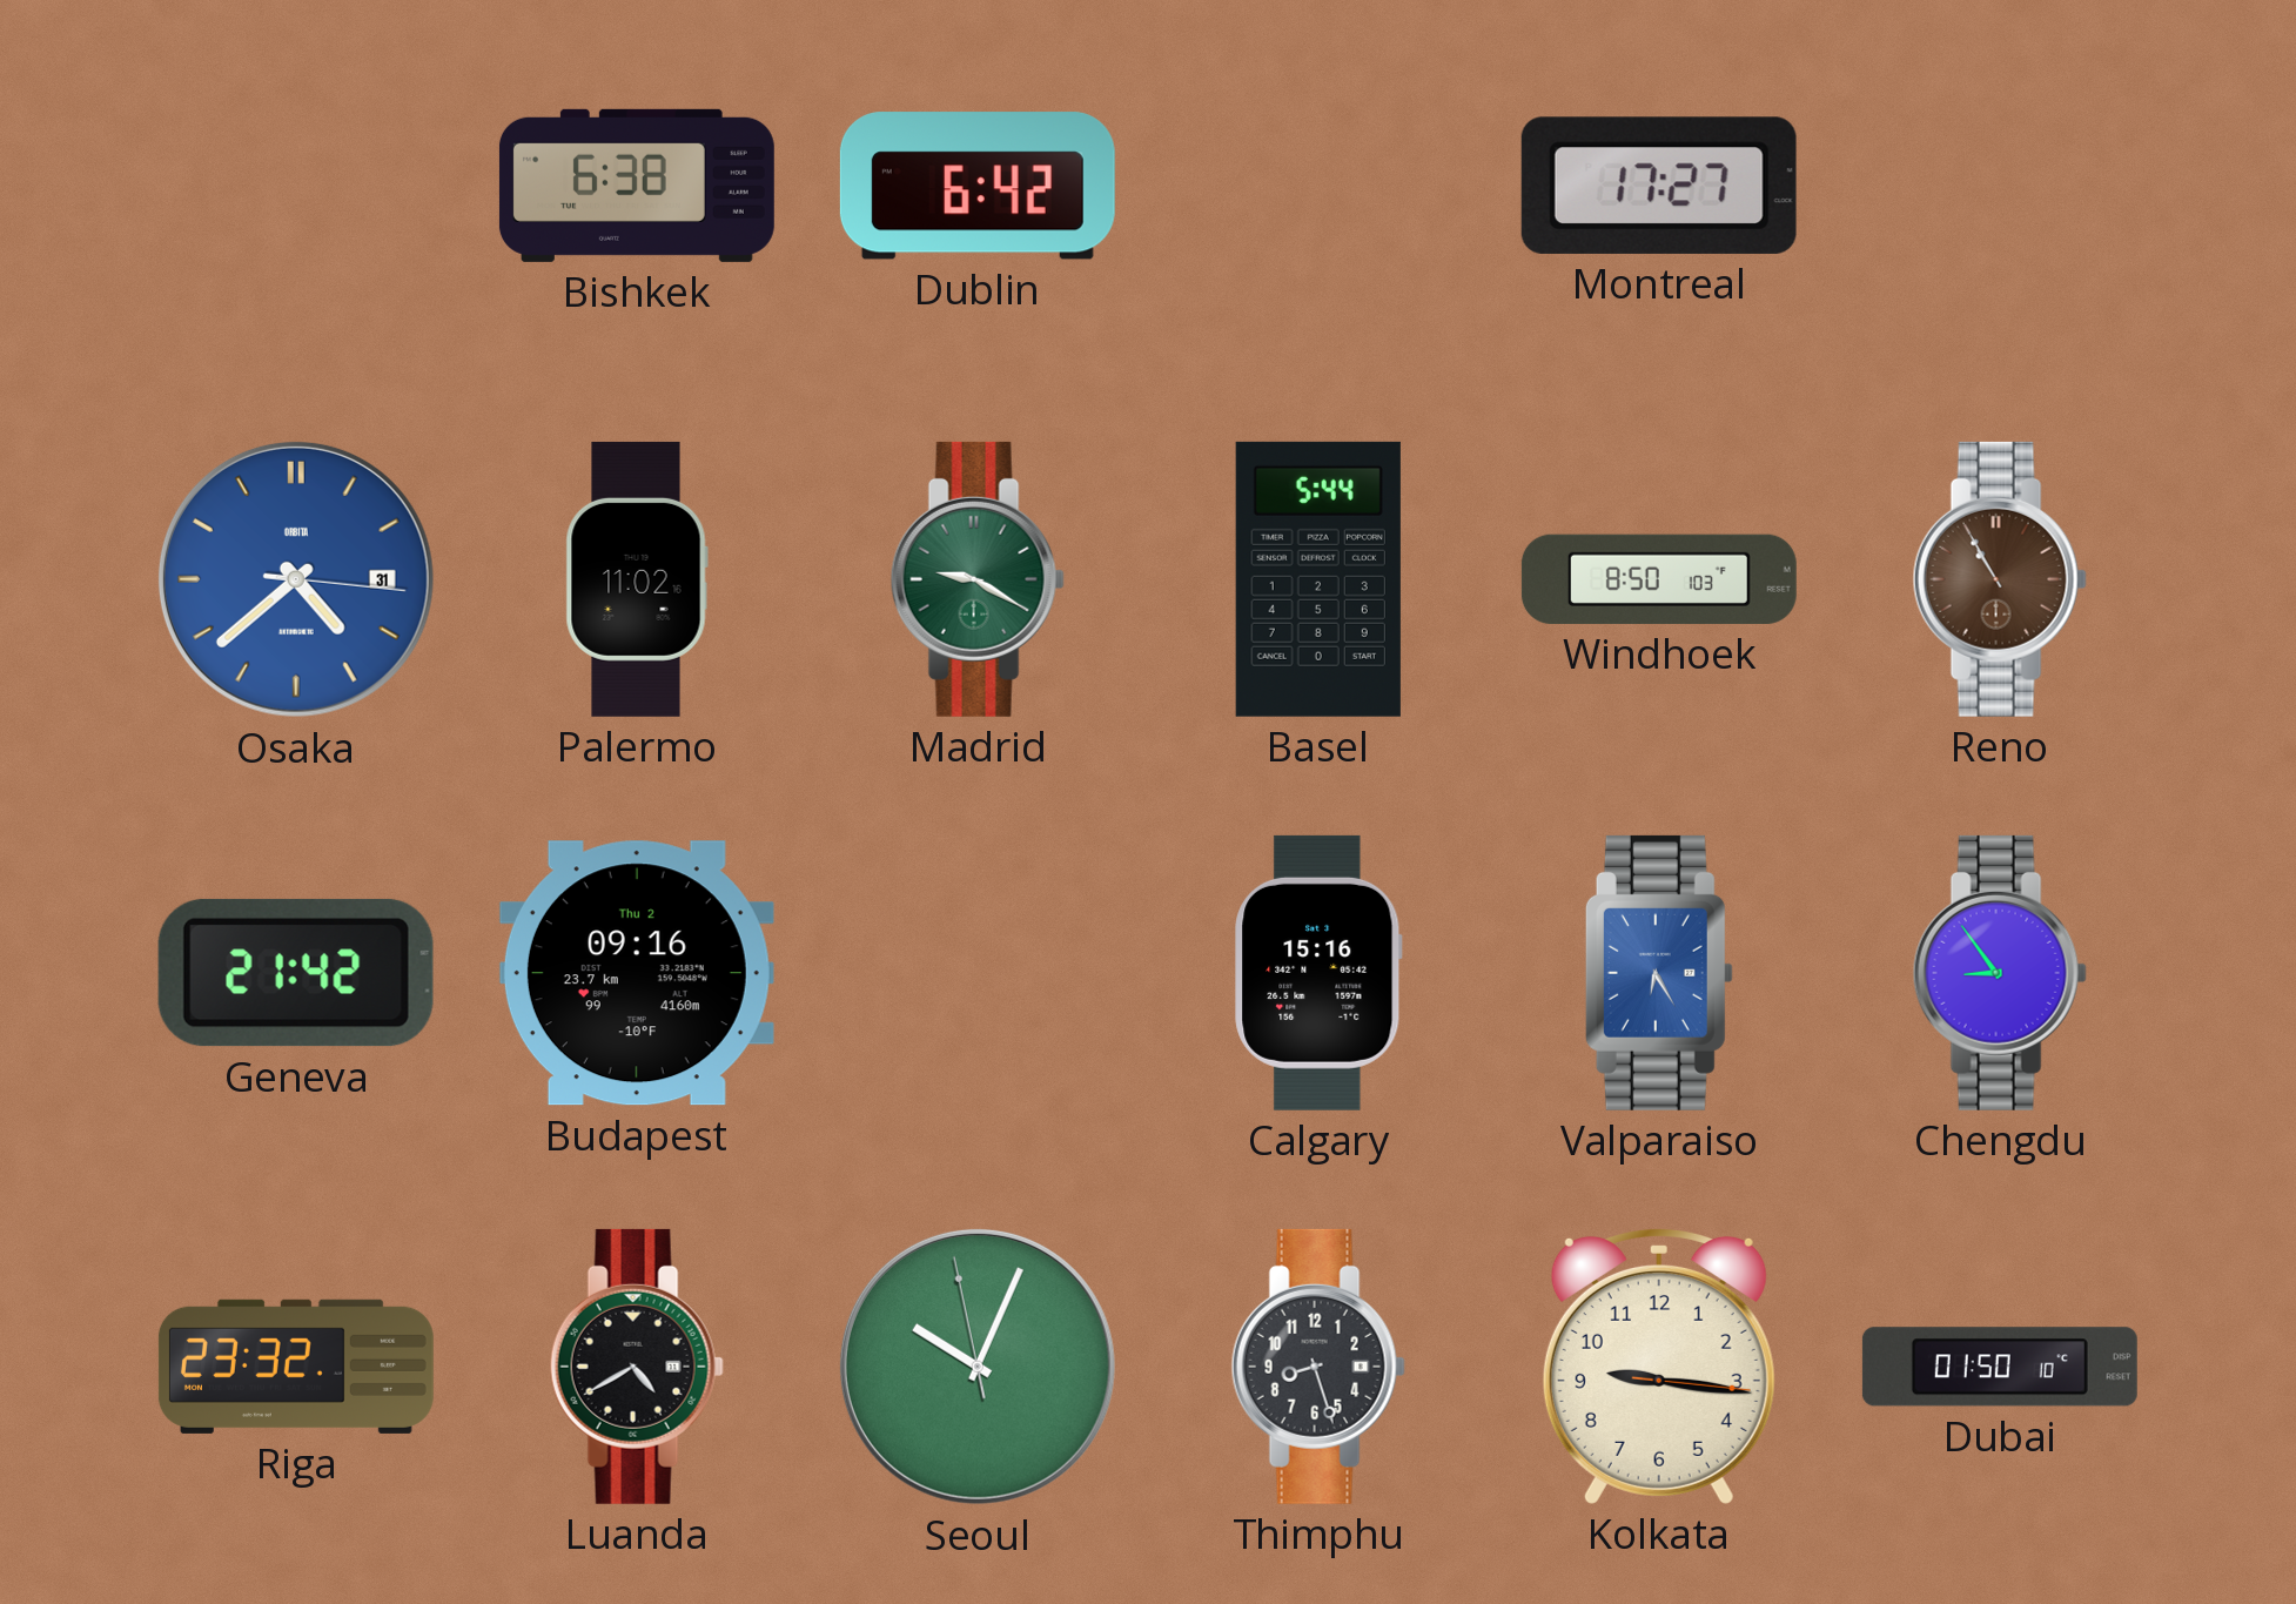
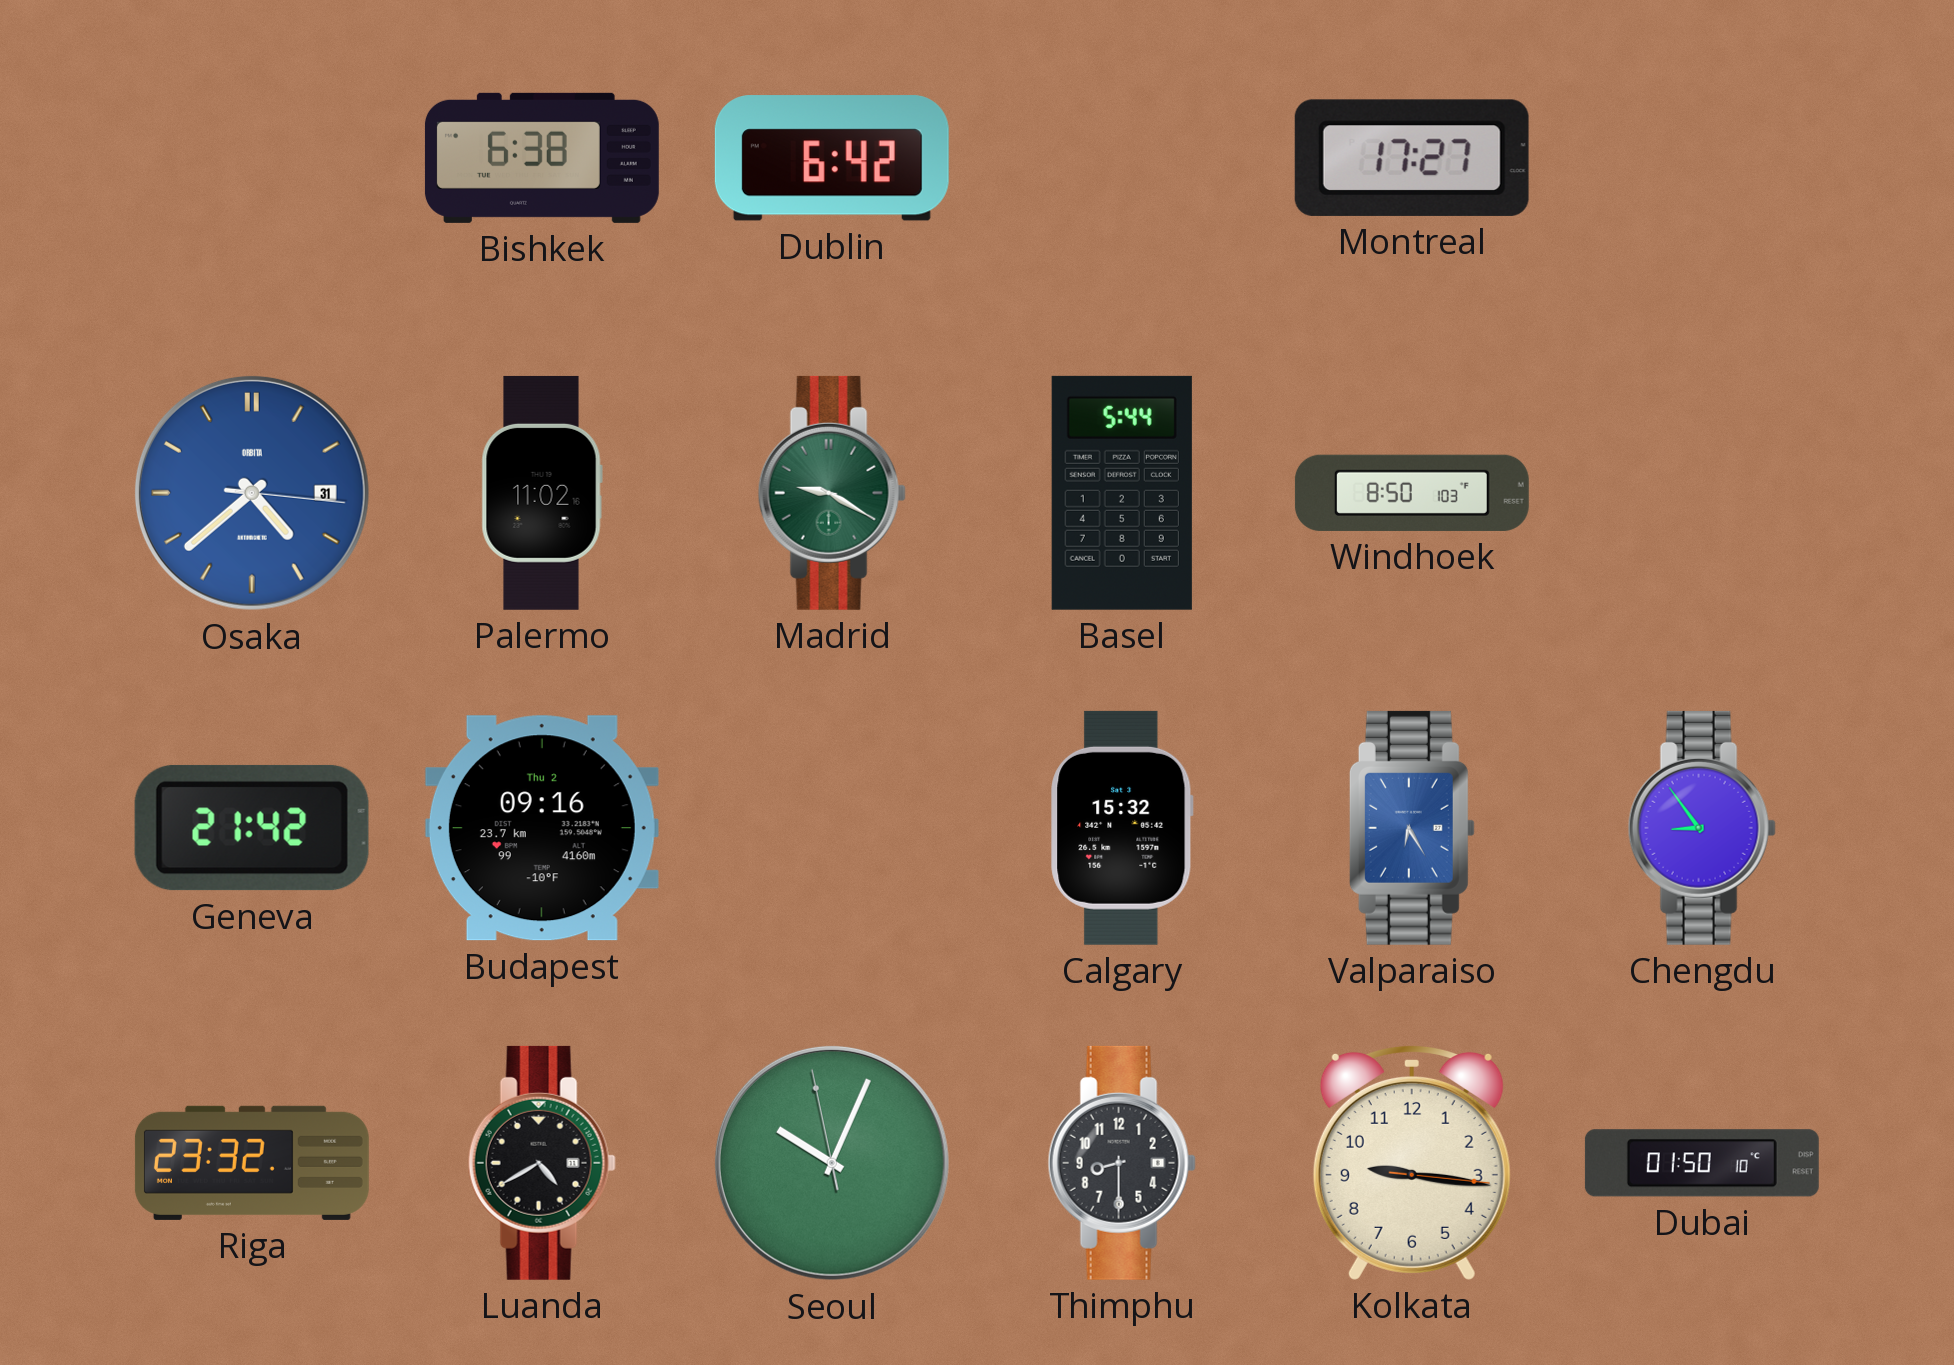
Reno: 10:55 -> none
Calgary: 15:16 -> 15:32
Thimphu: 8:27 -> 8:30
